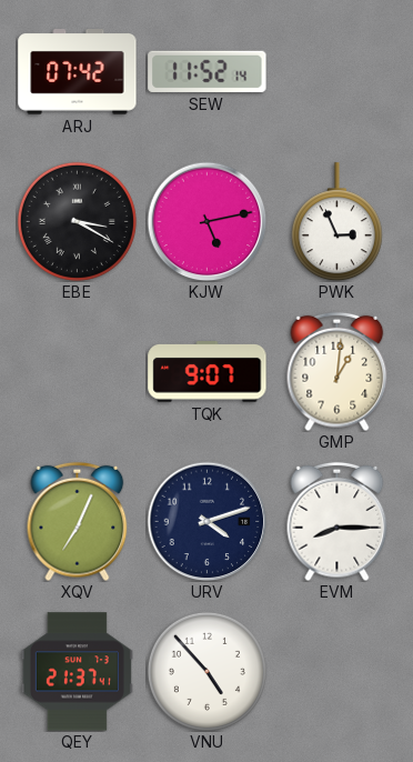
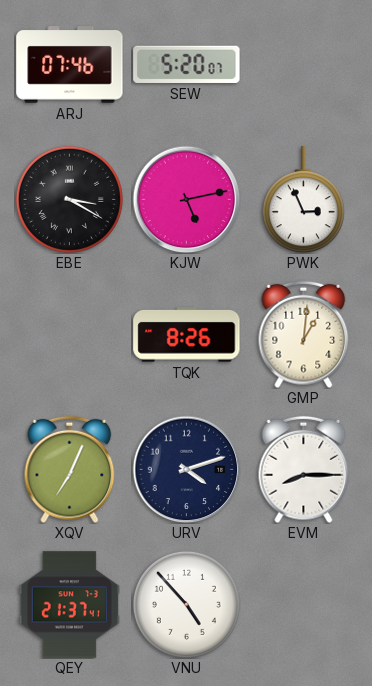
ARJ: 07:42 -> 07:46
SEW: 11:52 -> 5:20
TQK: 9:07 -> 8:26
